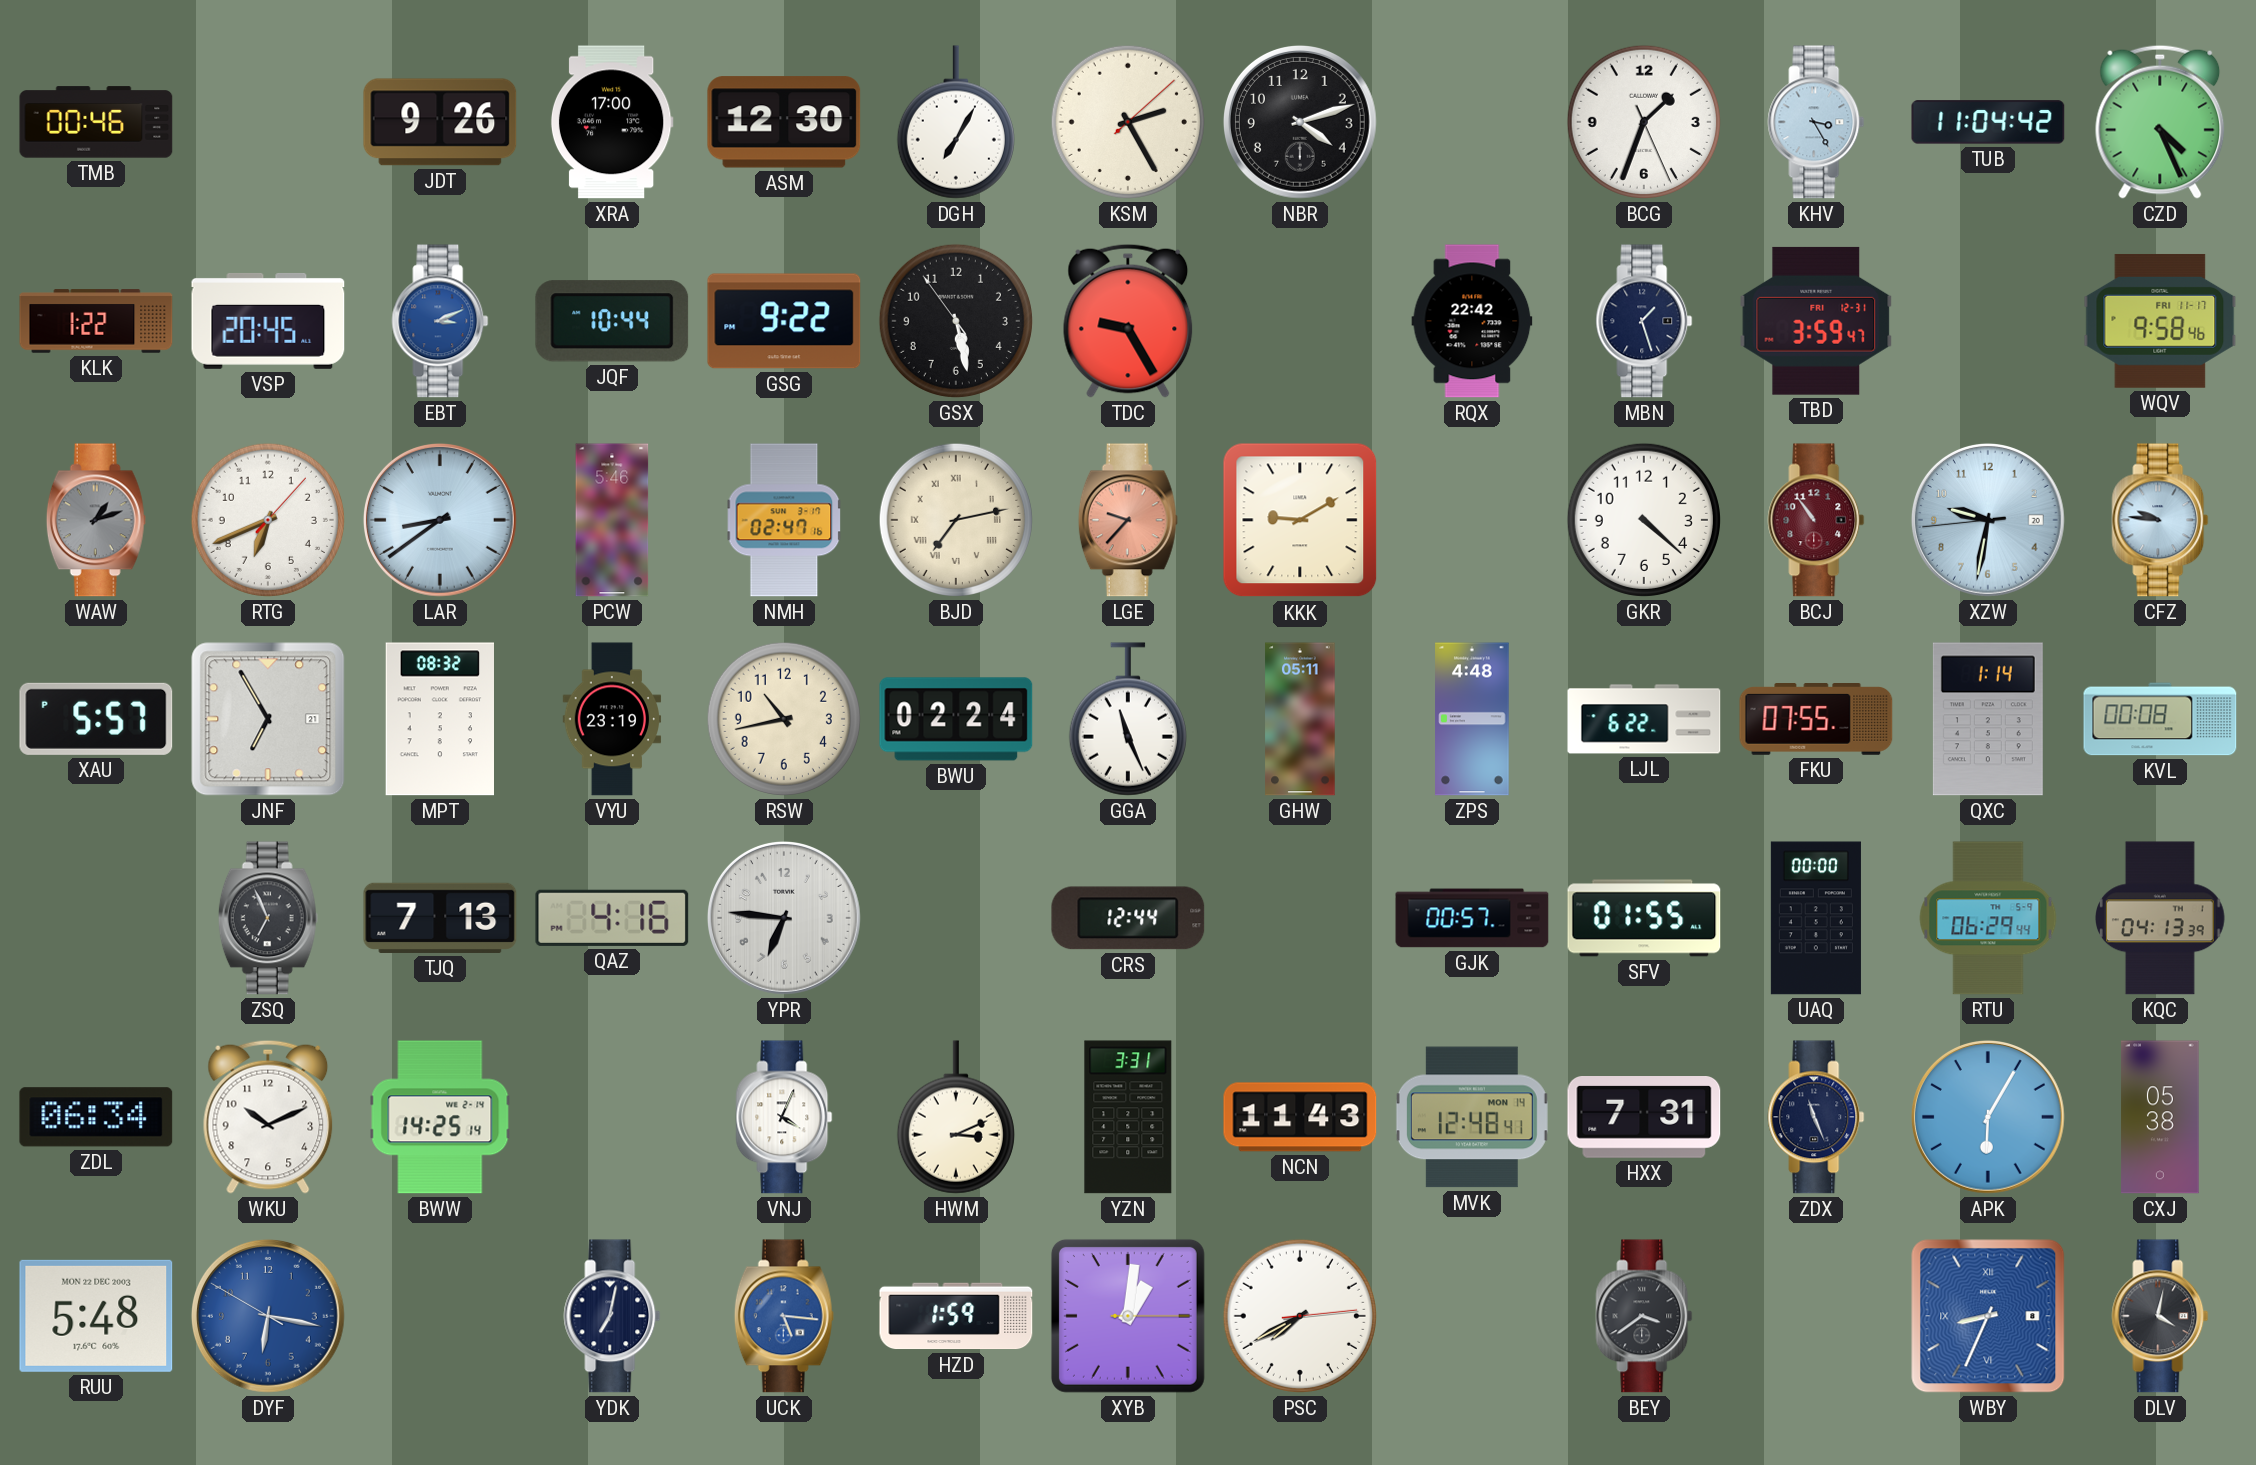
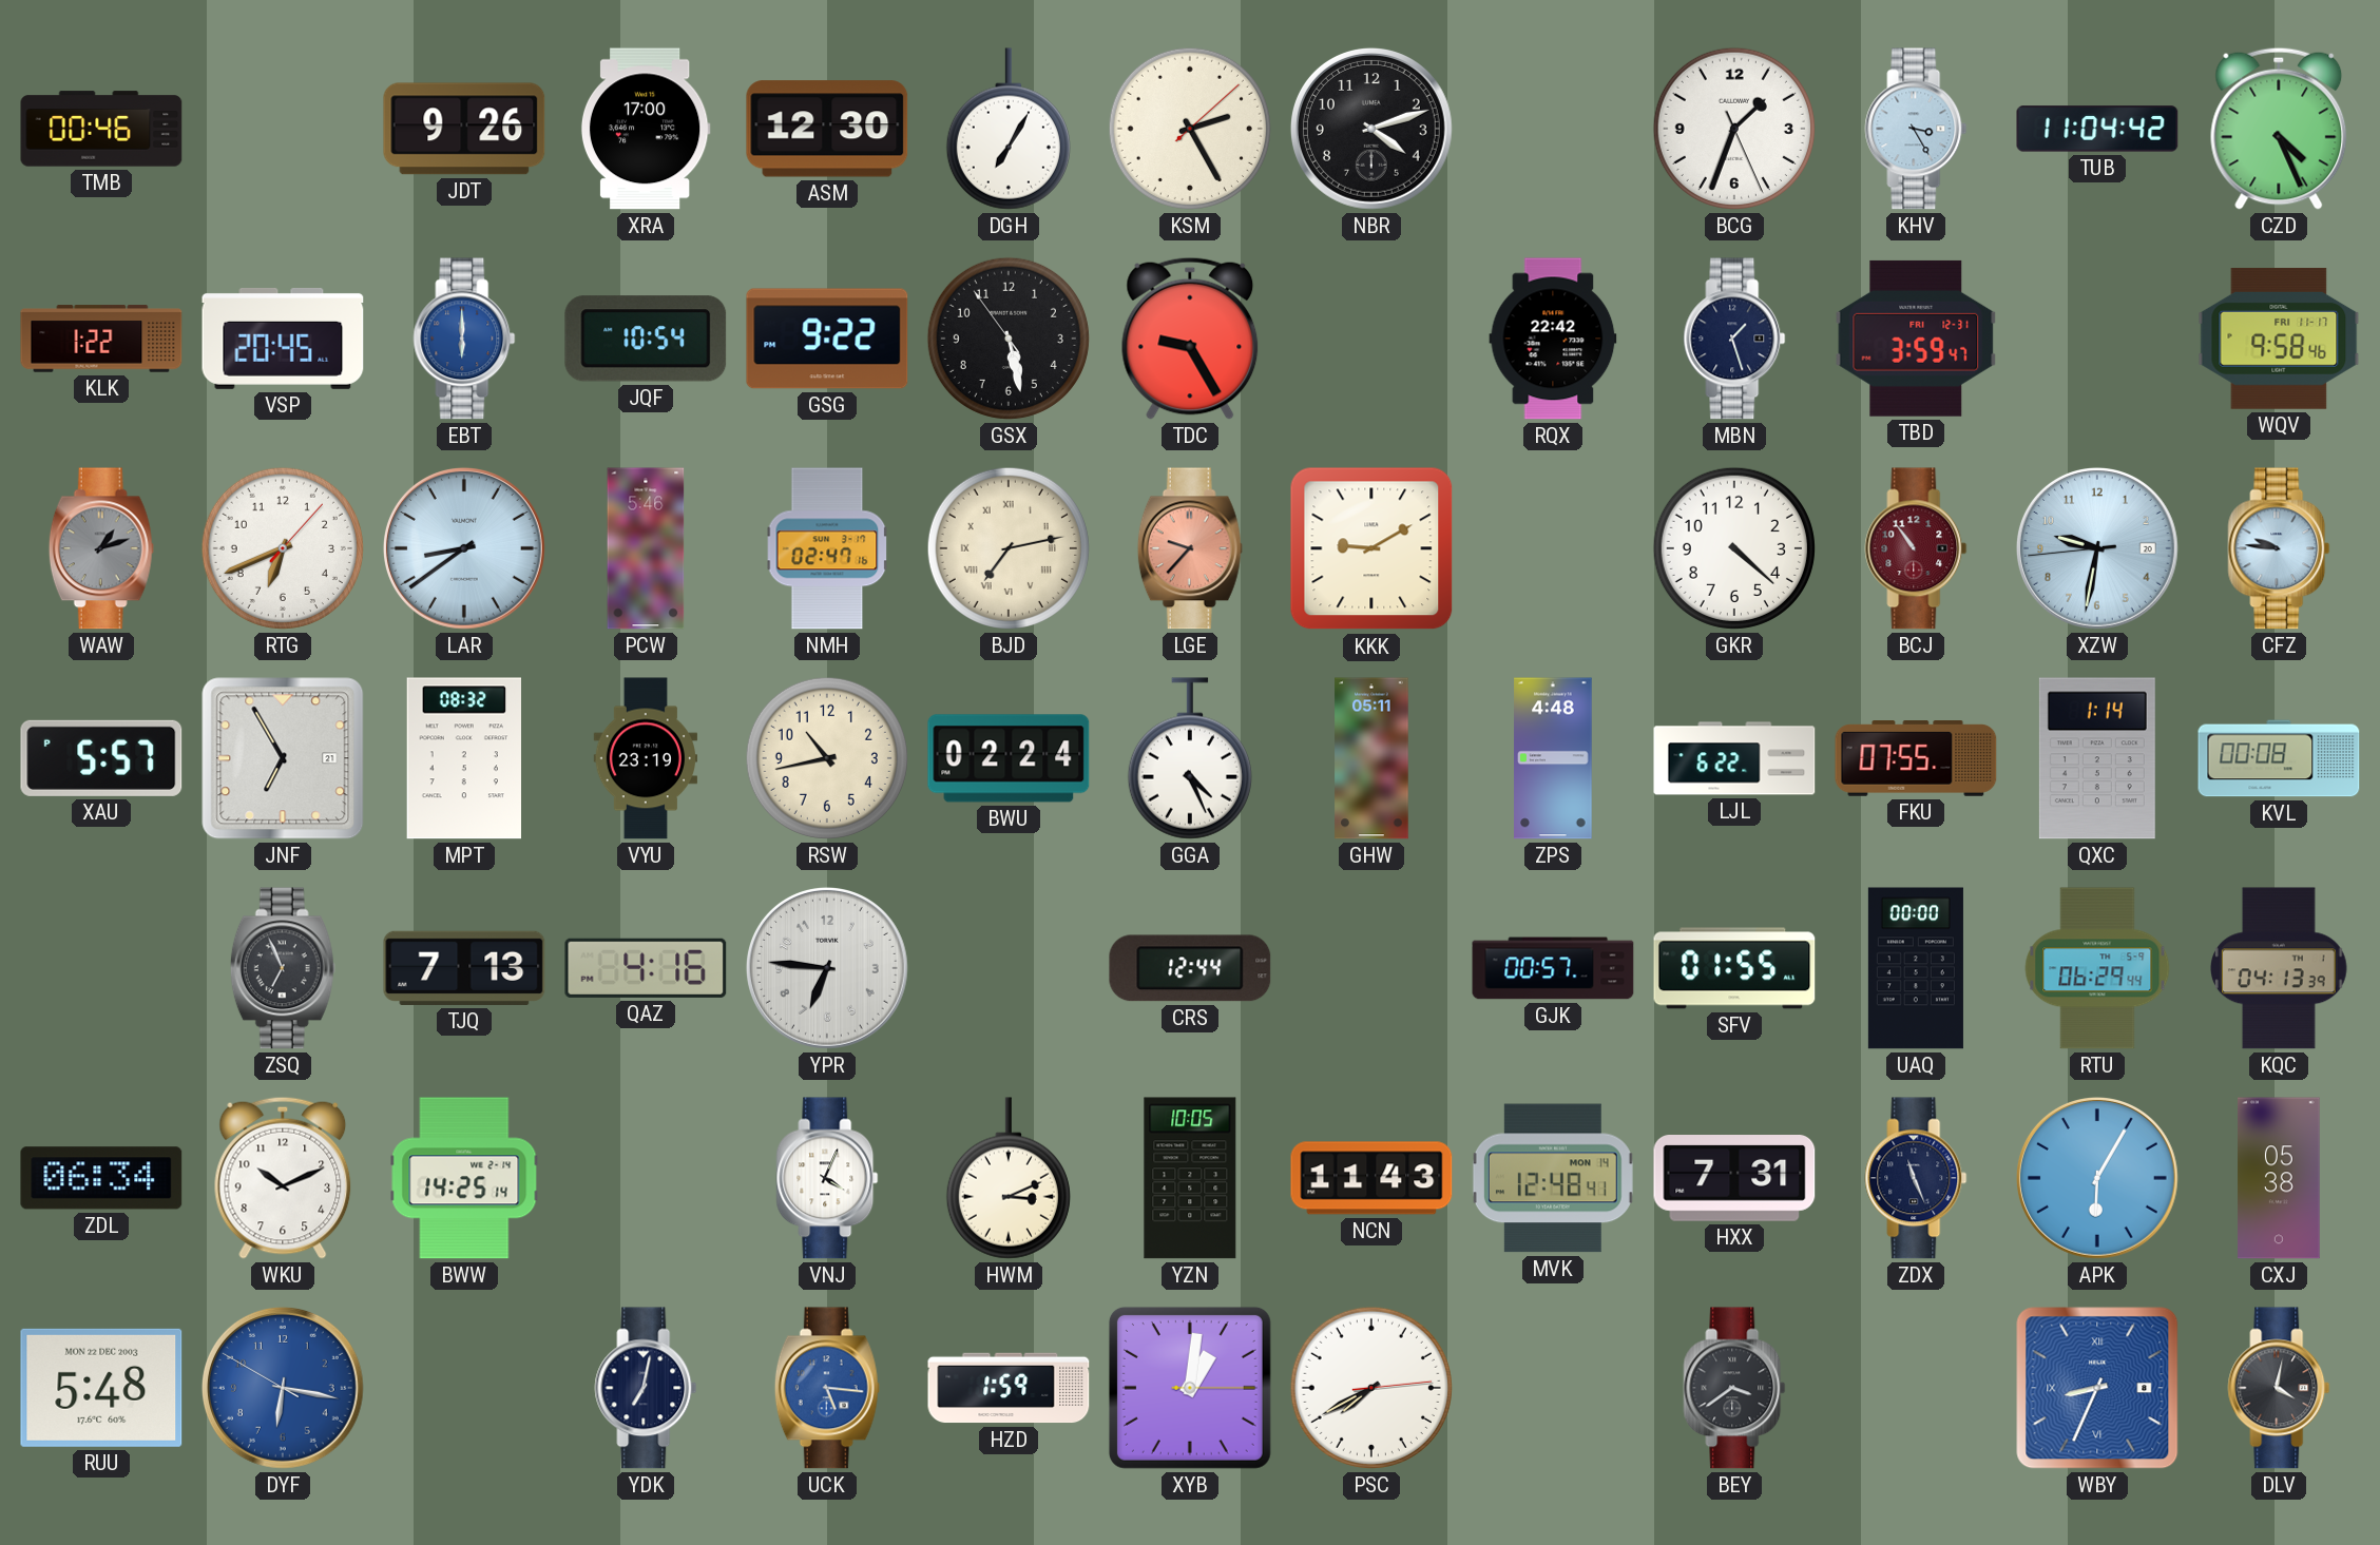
EBT: 3:11 -> 6:00
JQF: 10:44 -> 10:54
GGA: 11:26 -> 4:26
YZN: 3:31 -> 10:05
